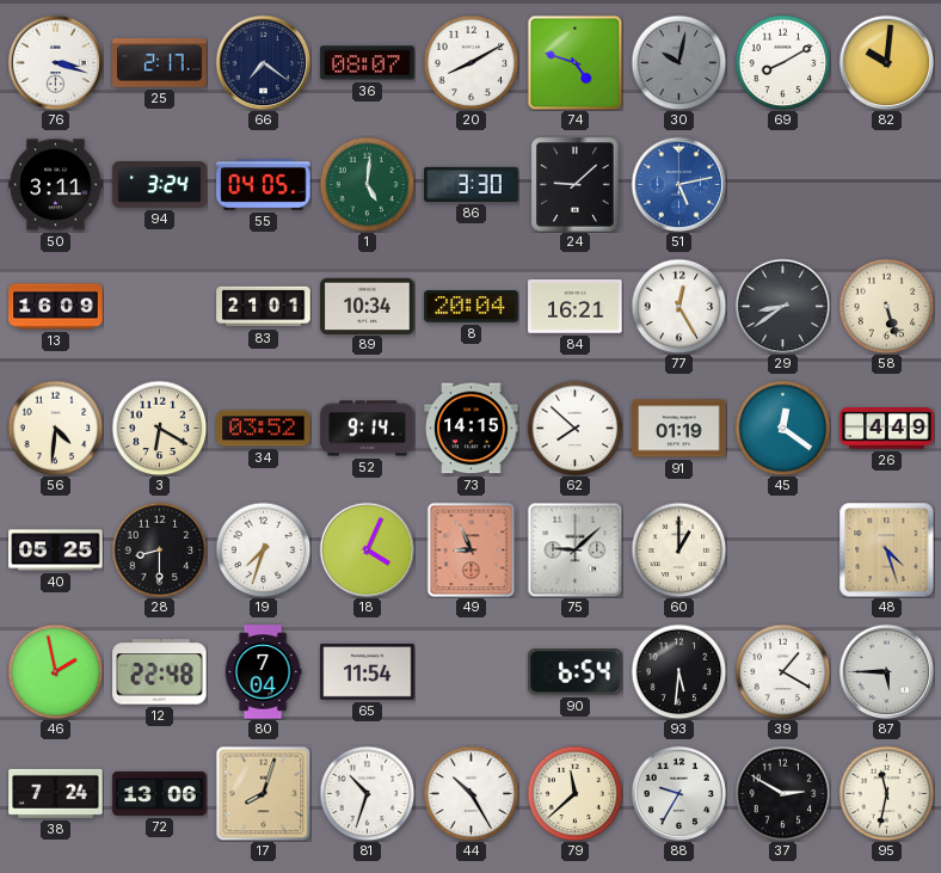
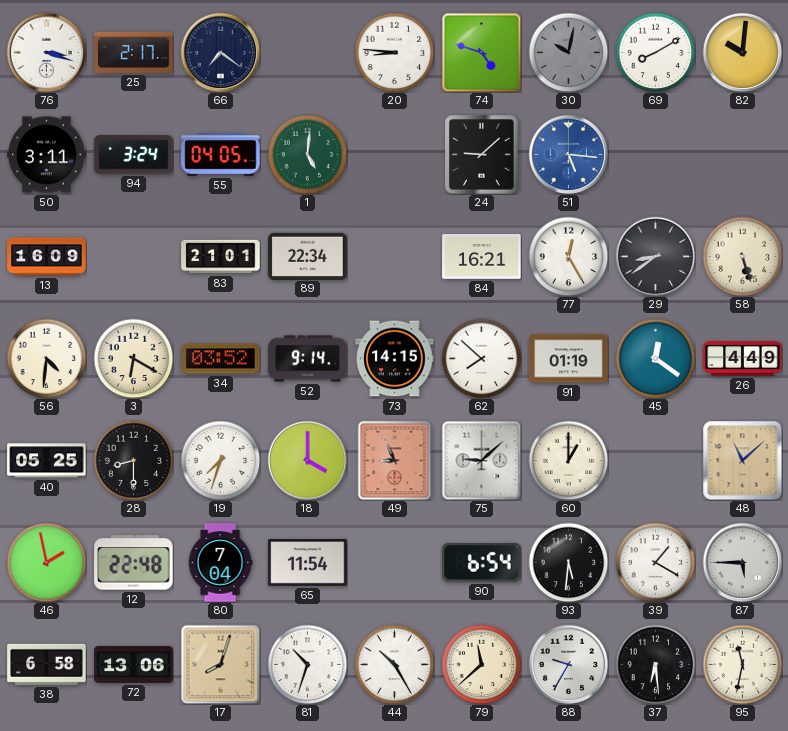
36: 08:07 -> none
20: 8:10 -> 8:46
86: 3:30 -> none
51: 5:13 -> 5:16
89: 10:34 -> 22:34
8: 20:04 -> none
18: 4:04 -> 4:00
48: 4:27 -> 11:08
38: 7:24 -> 6:58
37: 2:50 -> 6:29
